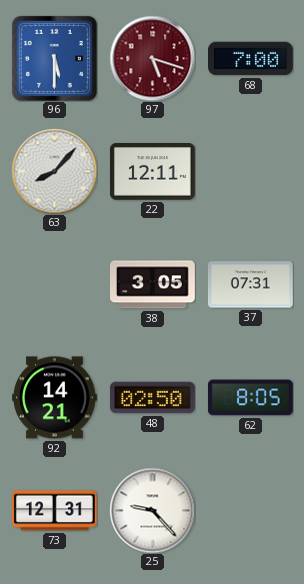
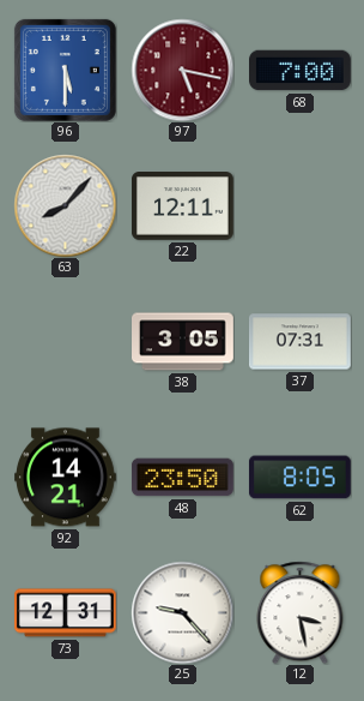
97: 5:18 -> 5:17
48: 02:50 -> 23:50
12: none -> 3:28
